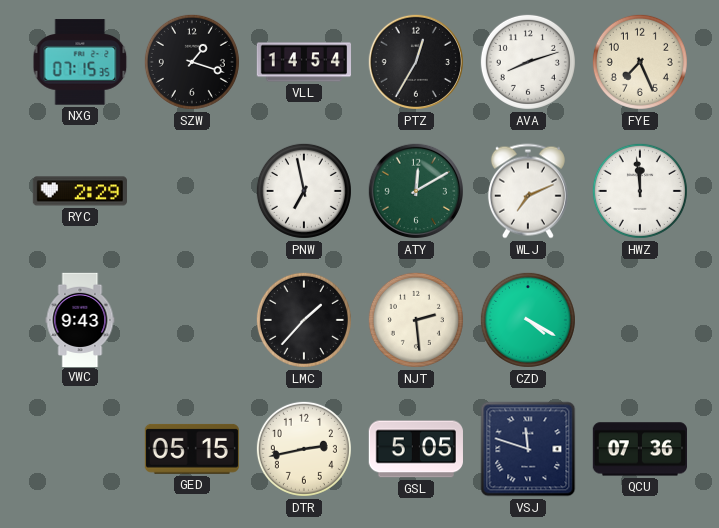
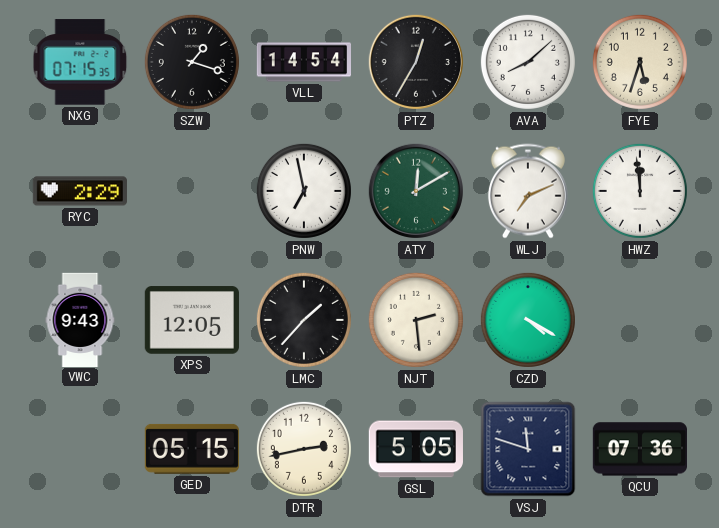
AVA: 8:12 -> 8:08
FYE: 7:26 -> 5:33
XPS: none -> 12:05
